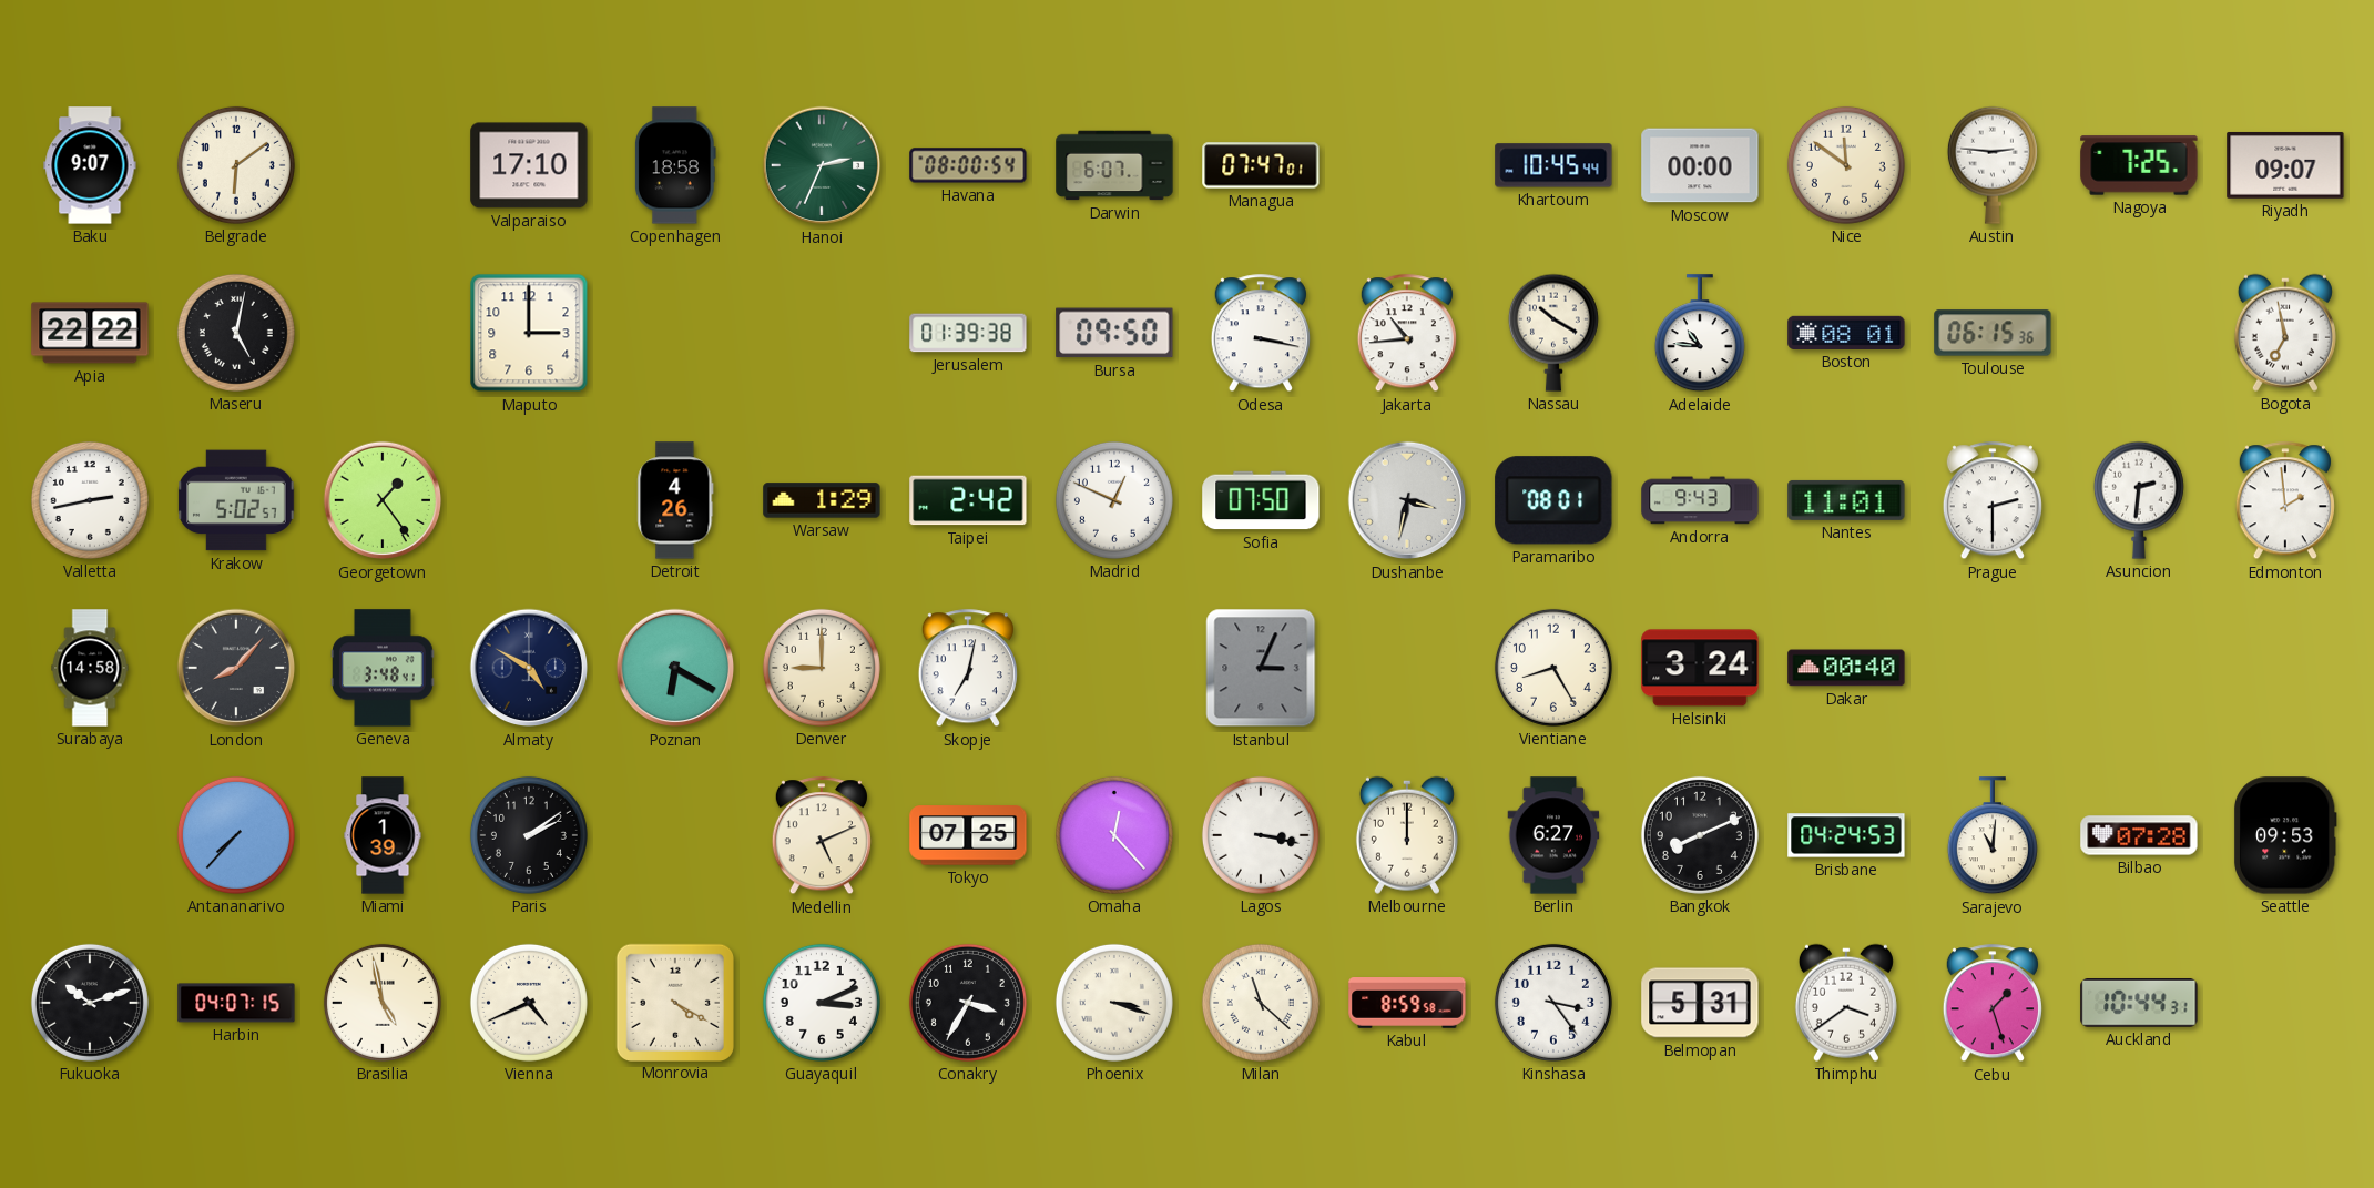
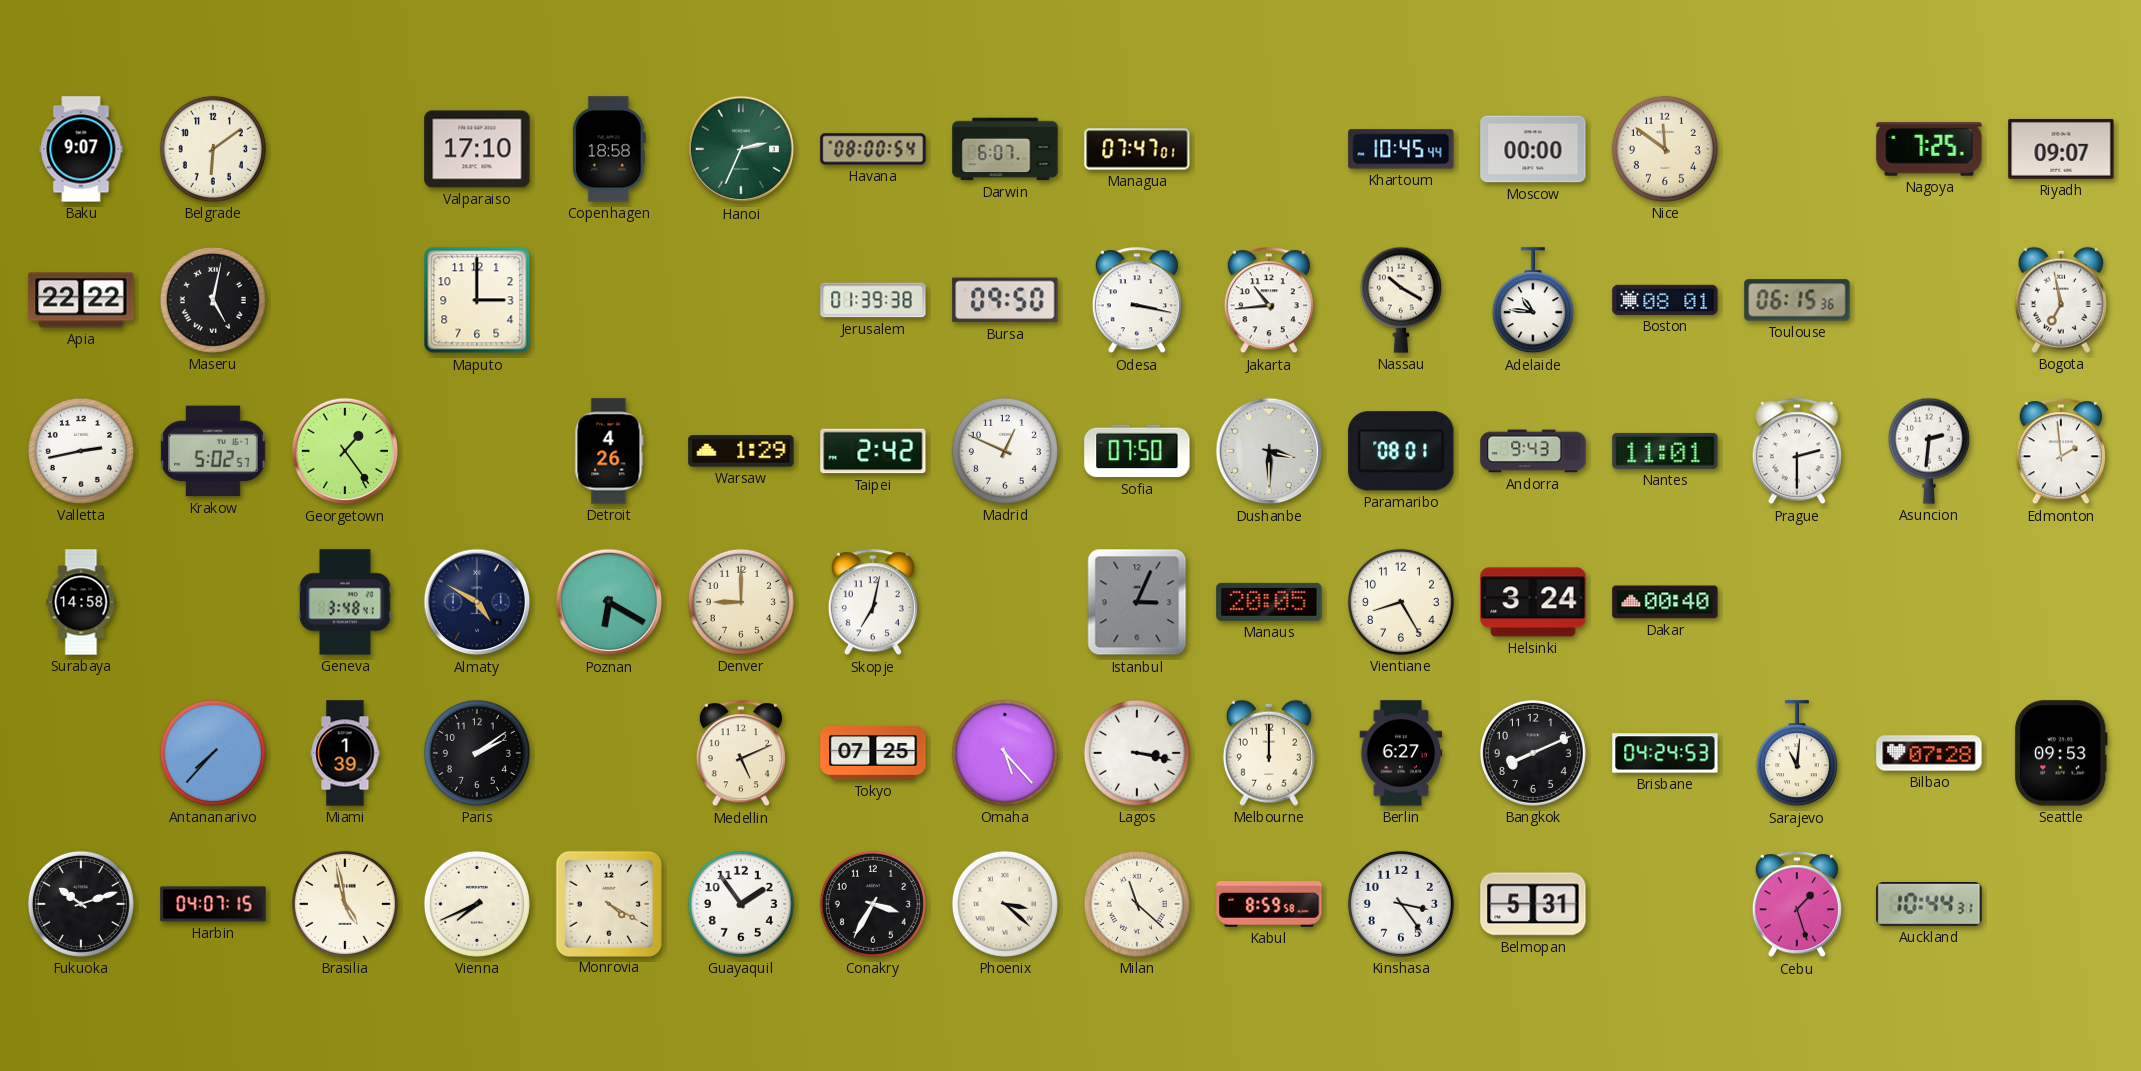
Austin: 2:46 -> none
Dushanbe: 3:32 -> 3:30
London: 8:07 -> none
Manaus: none -> 20:05
Omaha: 12:23 -> 5:23
Vienna: 4:41 -> 7:41
Guayaquil: 3:11 -> 1:54
Phoenix: 3:18 -> 3:22
Thimphu: 3:39 -> none
